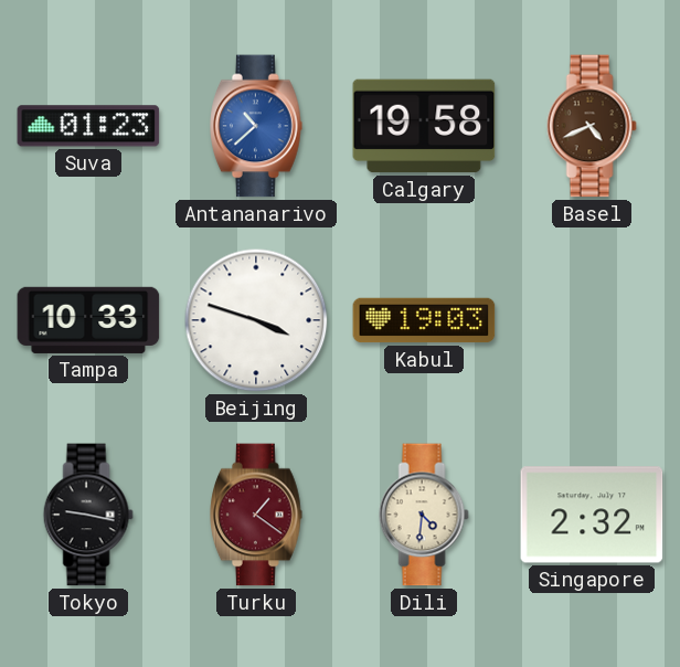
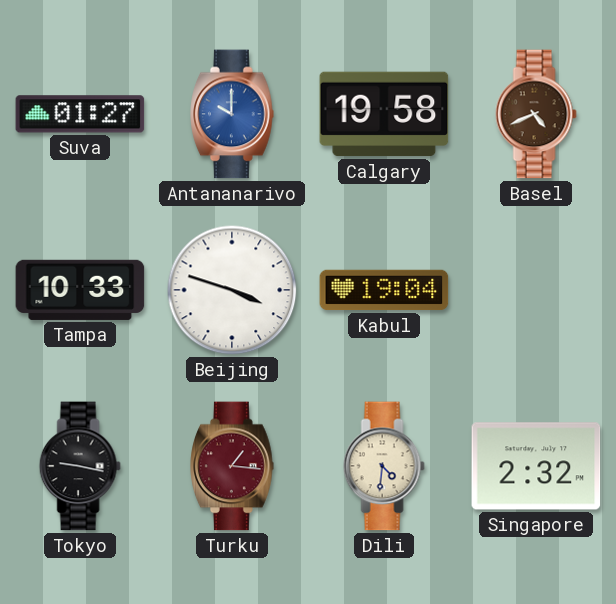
Suva: 01:23 -> 01:27
Antananarivo: 10:38 -> 10:00
Kabul: 19:03 -> 19:04
Turku: 1:21 -> 1:16
